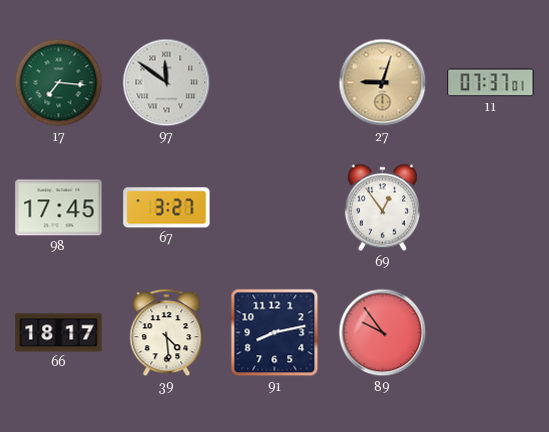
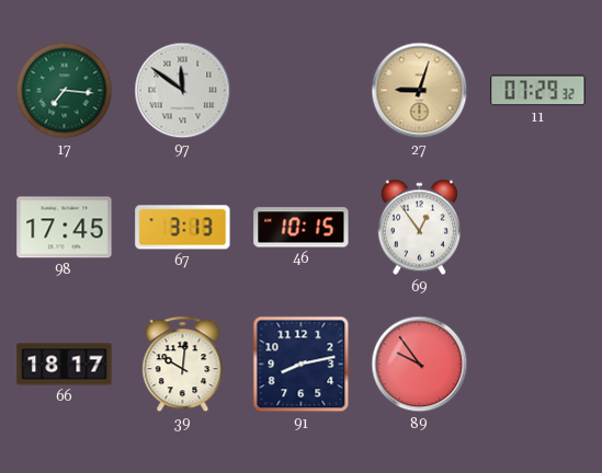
11: 07:37 -> 07:29
67: 3:27 -> 3:13
46: none -> 10:15
39: 4:29 -> 10:01
